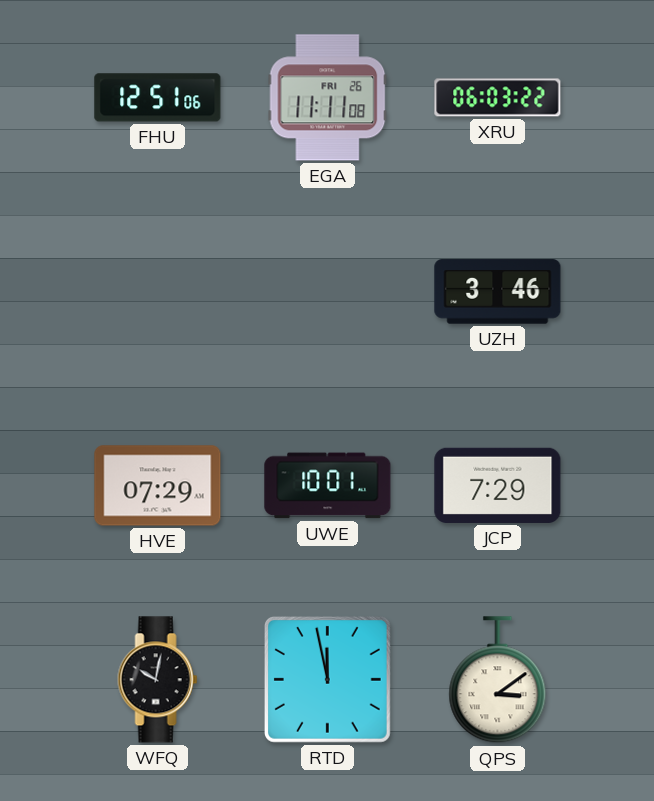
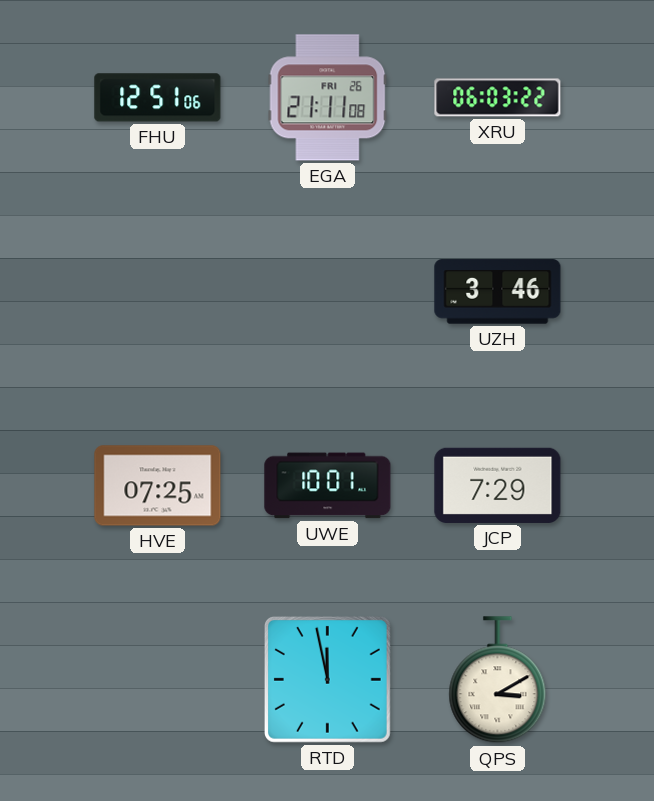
EGA: 11:11 -> 21:11
HVE: 07:29 -> 07:25
WFQ: 10:02 -> none
QPS: 3:09 -> 3:10
